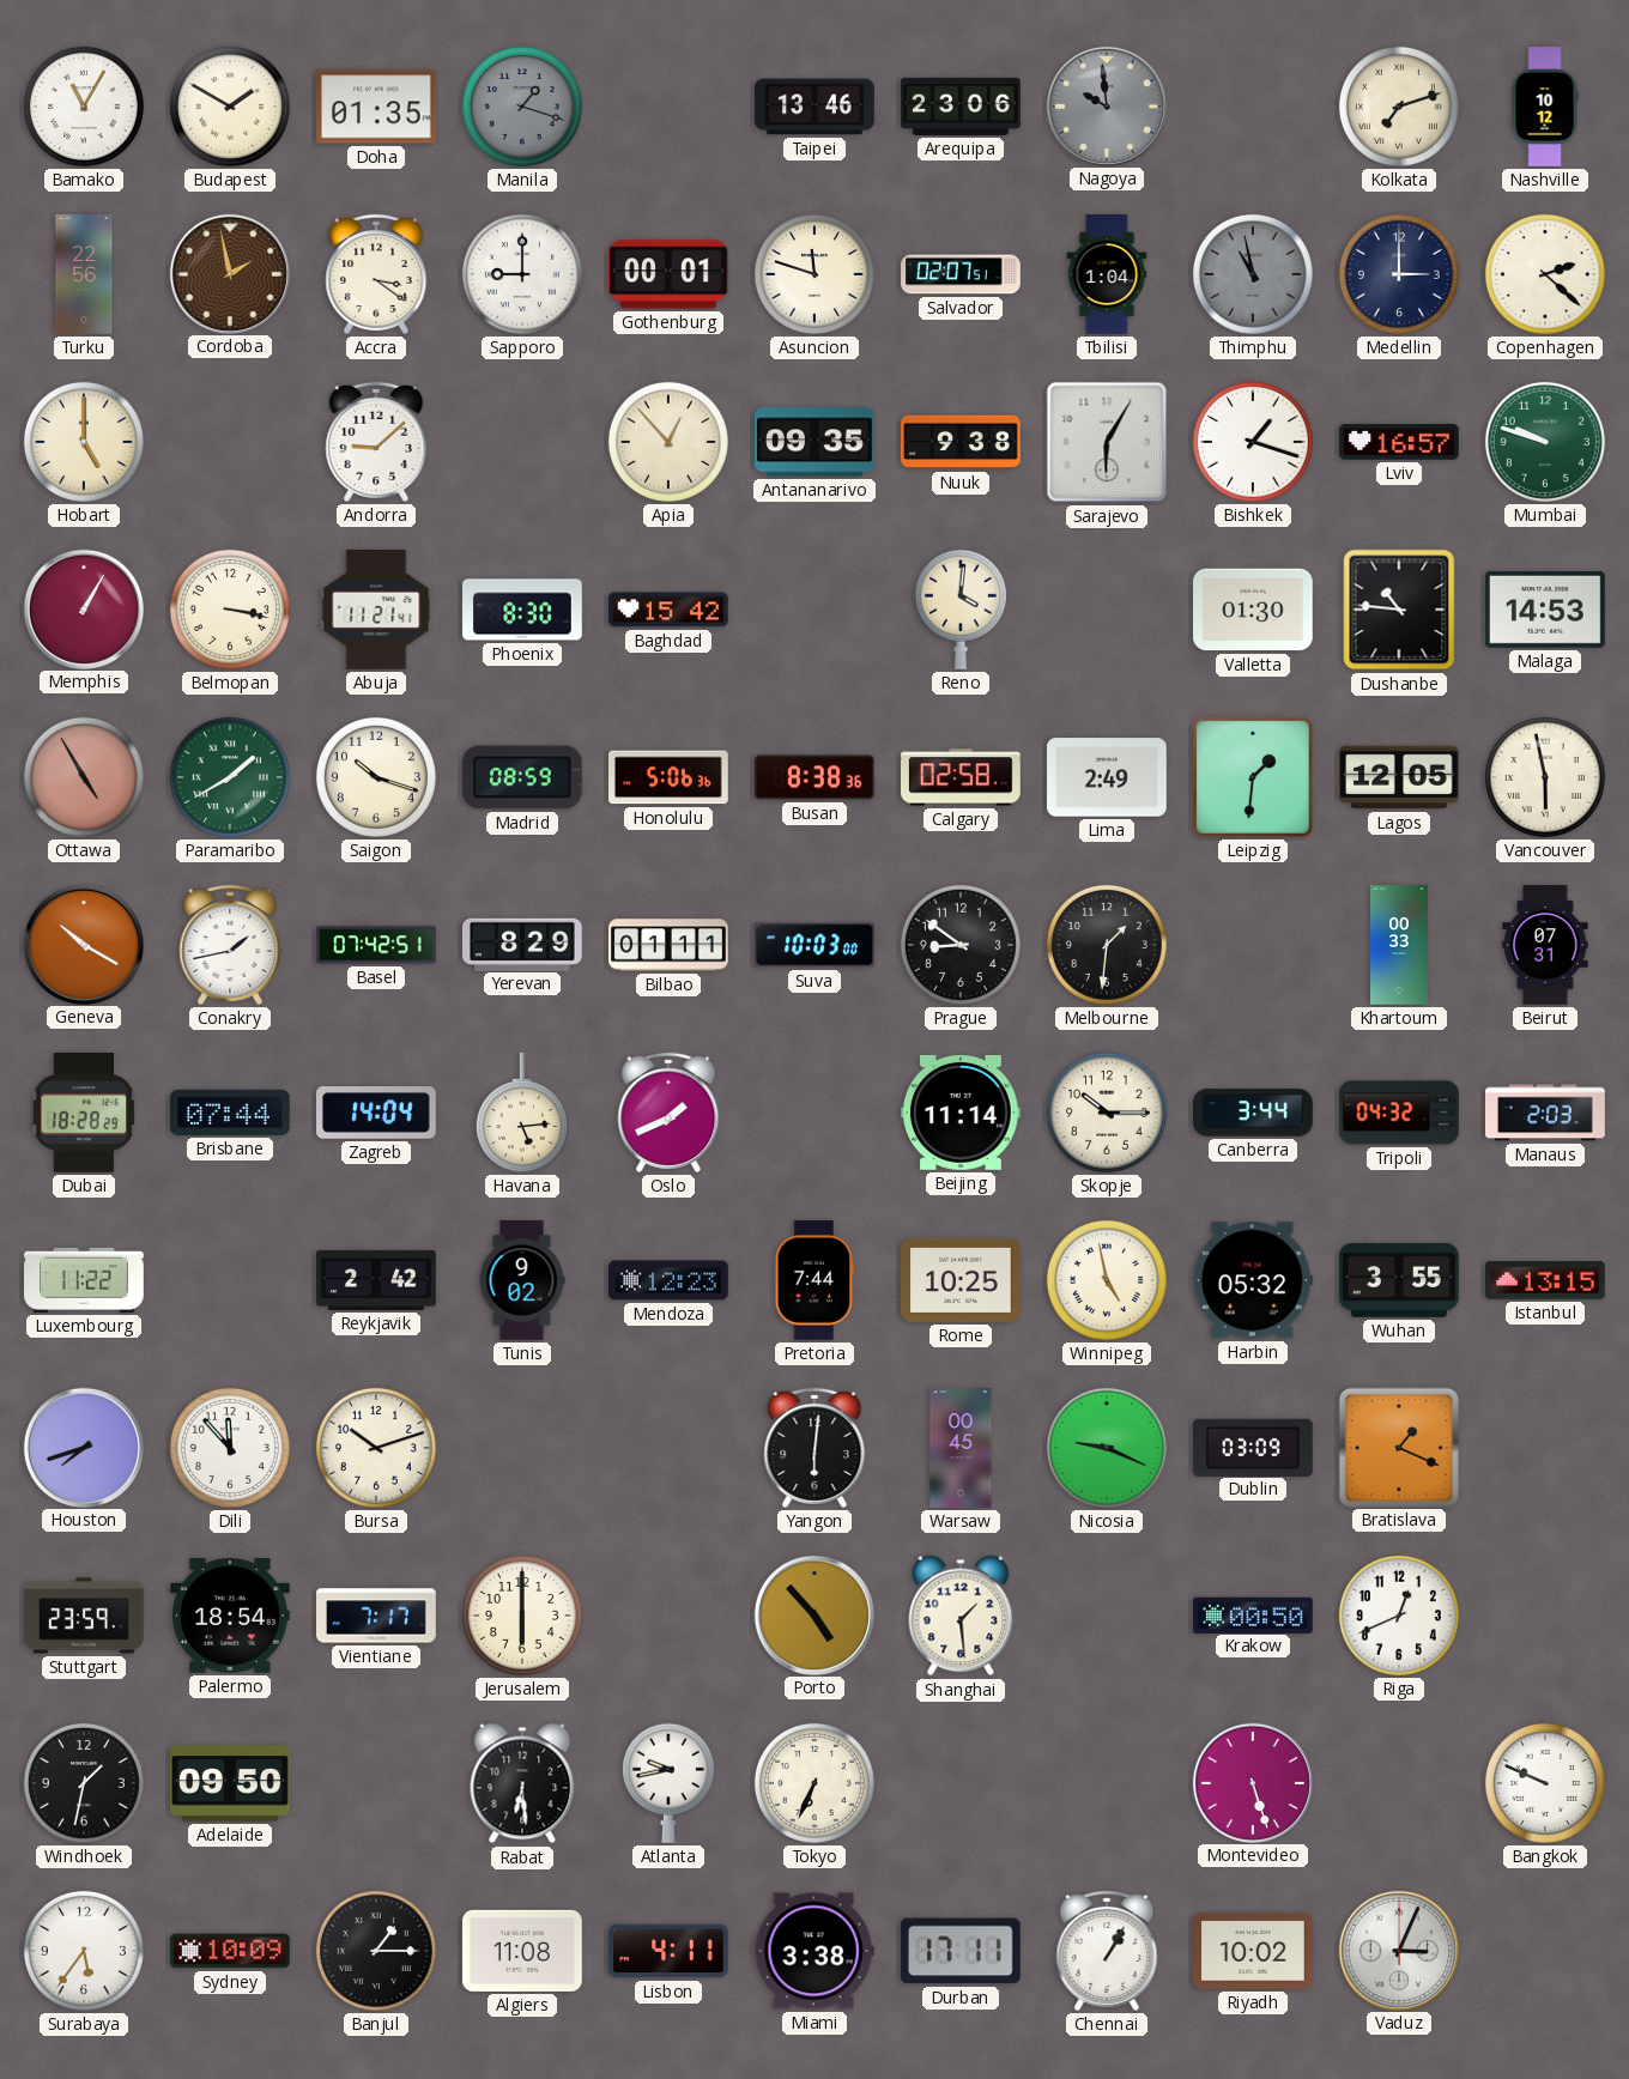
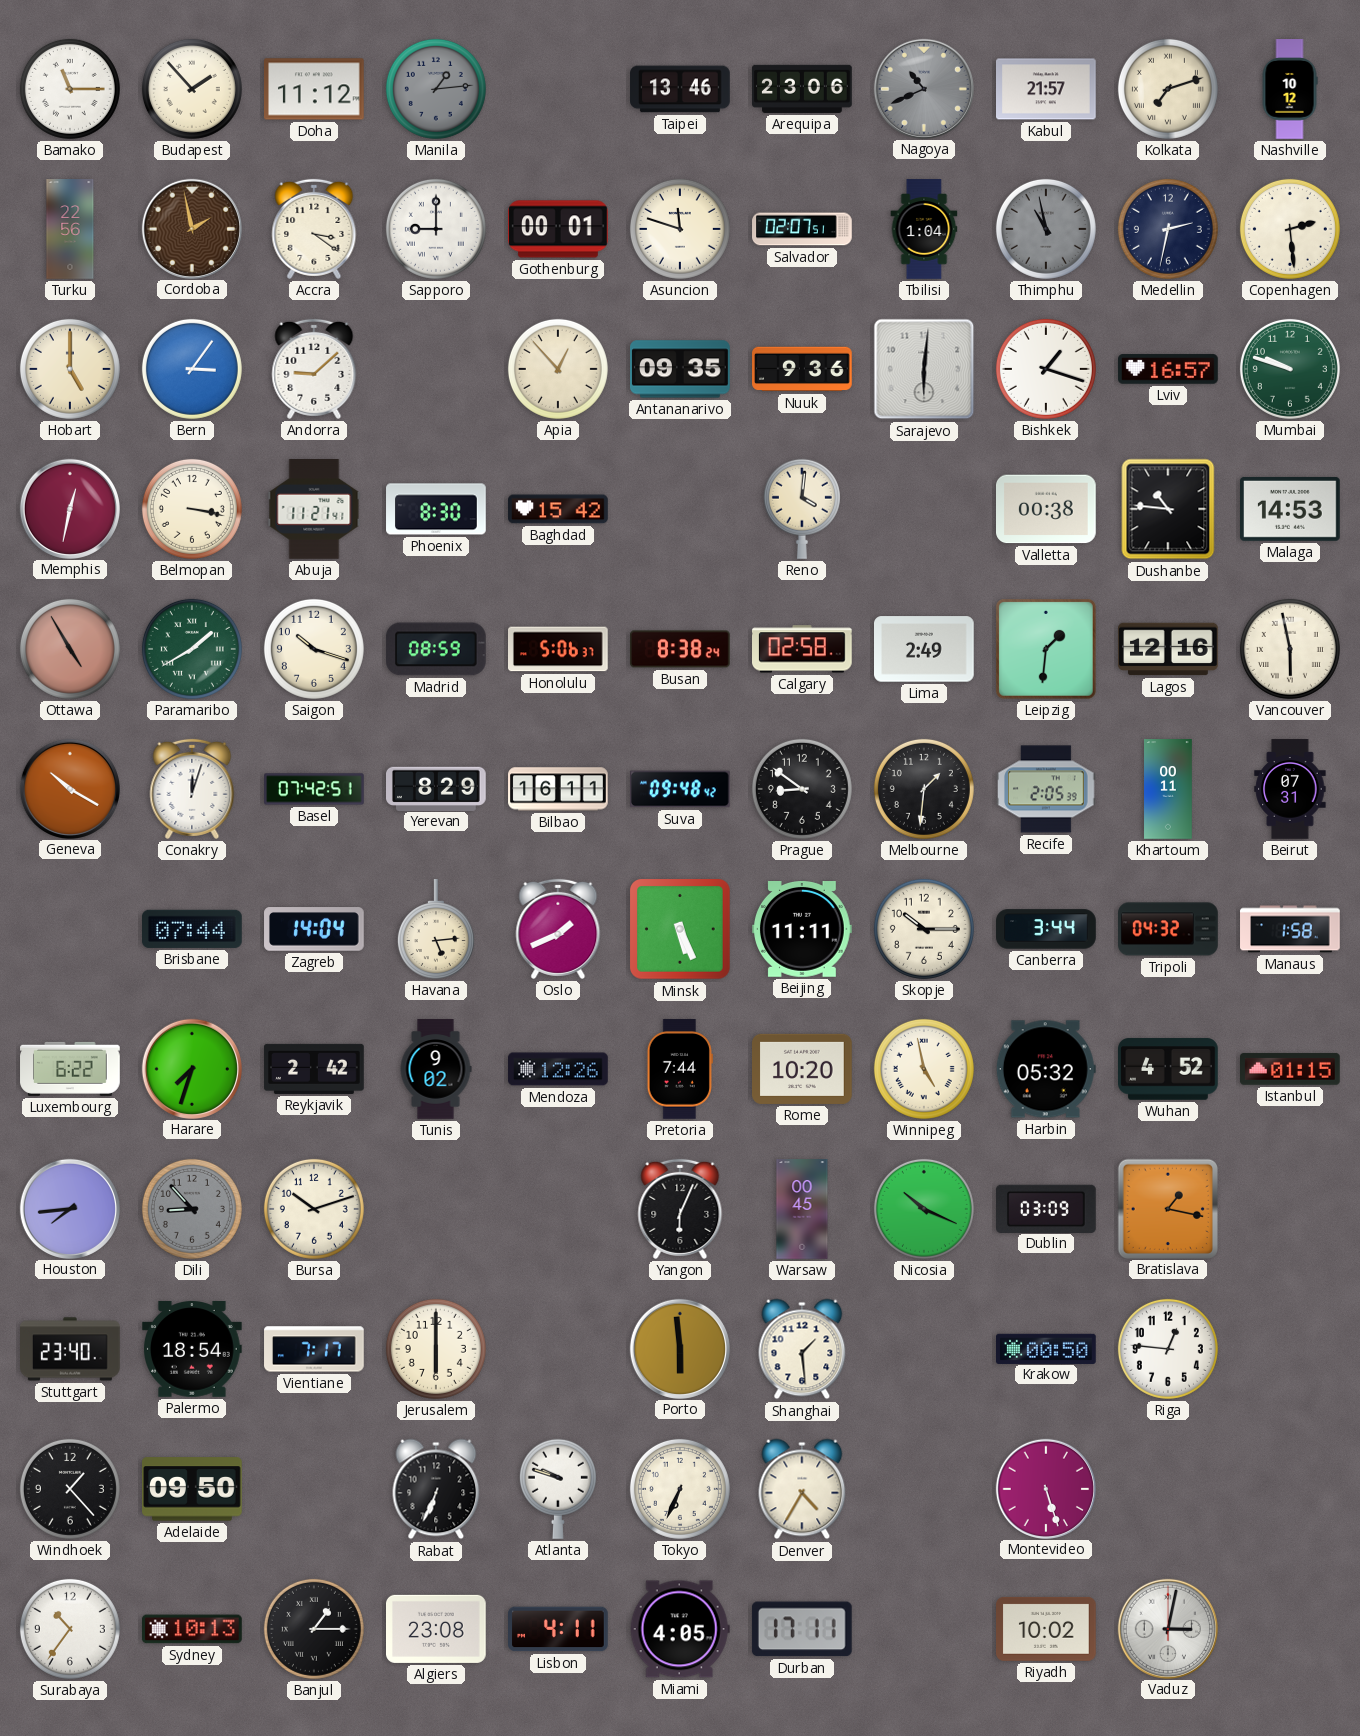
Bamako: 11:05 -> 11:15
Budapest: 1:50 -> 1:53
Doha: 01:35 -> 11:12
Manila: 1:18 -> 1:14
Nagoya: 9:59 -> 10:41
Kabul: none -> 21:57
Medellin: 3:00 -> 2:32
Copenhagen: 2:22 -> 2:29
Bern: none -> 3:06
Nuuk: 9:38 -> 9:36
Sarajevo: 6:05 -> 6:01
Memphis: 1:05 -> 12:32
Valletta: 01:30 -> 00:38
Honolulu: 5:06:36 -> 5:06:37
Busan: 8:38:36 -> 8:38:24
Lagos: 12:05 -> 12:16
Conakry: 1:43 -> 12:03
Bilbao: 01:11 -> 16:11
Suva: 10:03 -> 09:48
Recife: none -> 2:05
Khartoum: 00:33 -> 00:11
Dubai: 18:28 -> none
Minsk: none -> 5:26
Beijing: 11:14 -> 11:11
Manaus: 2:03 -> 1:58
Luxembourg: 11:22 -> 6:22
Harare: none -> 7:33
Mendoza: 12:23 -> 12:26
Rome: 10:25 -> 10:20
Wuhan: 3:55 -> 4:52
Istanbul: 13:15 -> 01:15
Houston: 7:42 -> 7:44
Dili: 11:53 -> 8:53
Dili dial: white -> grey
Yangon: 6:01 -> 6:04
Nicosia: 9:19 -> 10:19
Bratislava: 1:19 -> 1:17
Stuttgart: 23:59 -> 23:40
Porto: 4:53 -> 5:59
Riga: 12:41 -> 12:46
Windhoek: 1:32 -> 1:23
Rabat: 6:29 -> 6:34
Atlanta: 9:43 -> 9:48
Denver: none -> 4:35
Bangkok: 9:49 -> none
Surabaya: 5:36 -> 10:36
Sydney: 10:09 -> 10:13
Algiers: 11:08 -> 23:08
Miami: 3:38 -> 4:05
Chennai: 1:05 -> none
Vaduz: 3:04 -> 3:02
